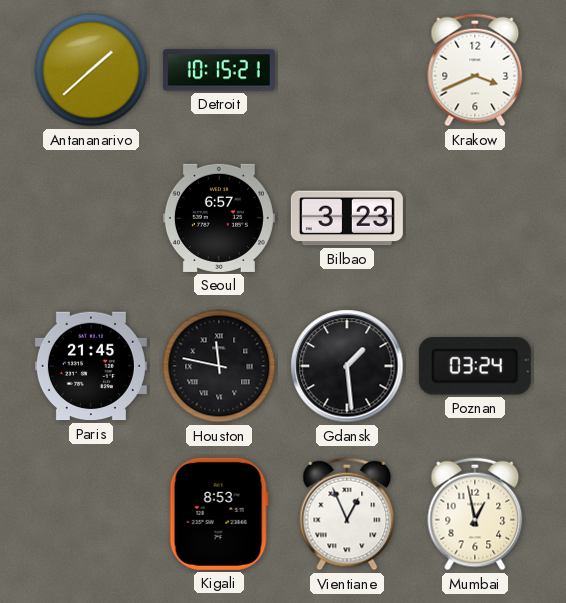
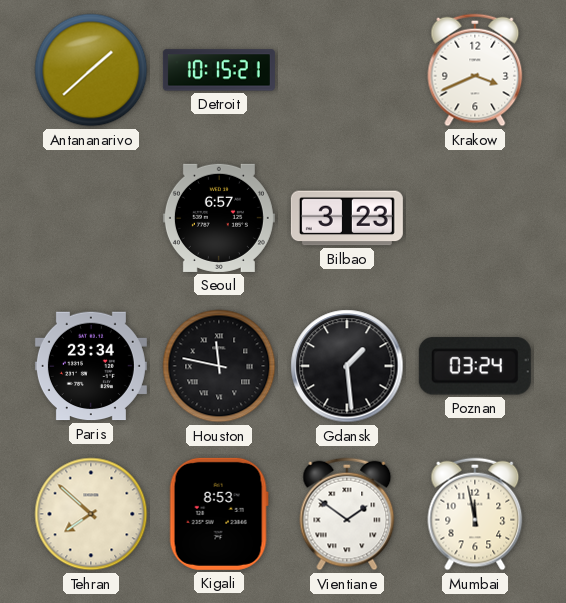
Paris: 21:45 -> 23:34
Tehran: none -> 7:52
Vientiane: 12:56 -> 1:51
Mumbai: 12:58 -> 11:58
